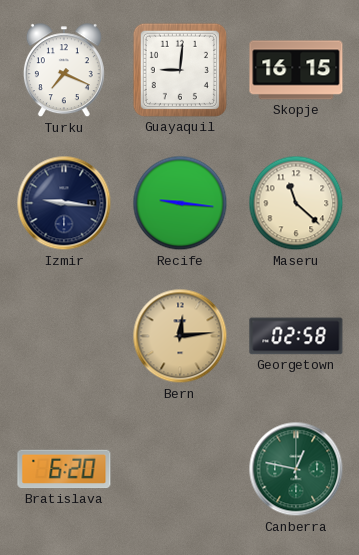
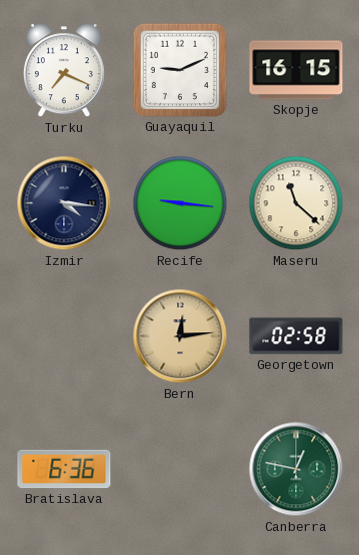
Guayaquil: 9:01 -> 9:11
Izmir: 9:16 -> 4:16
Bratislava: 6:20 -> 6:36
